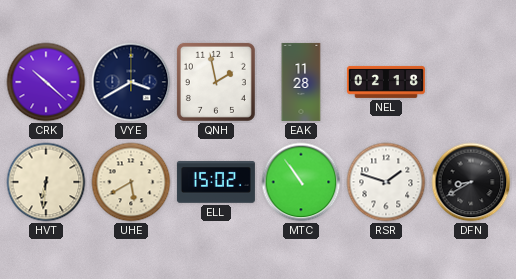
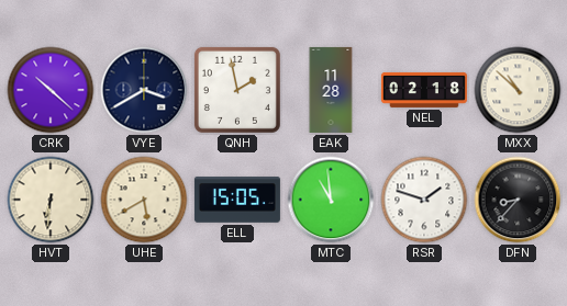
MXX: none -> 10:52
ELL: 15:02 -> 15:05
MTC: 10:54 -> 10:59
DFN: 8:40 -> 8:37
